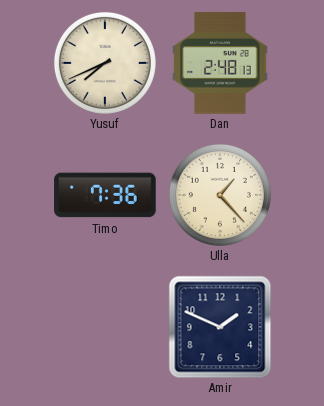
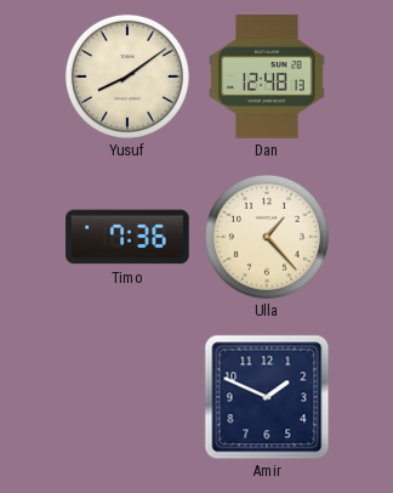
Yusuf: 7:41 -> 8:09
Dan: 2:48 -> 12:48
